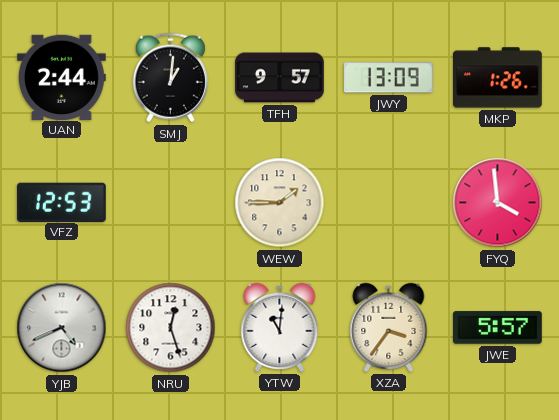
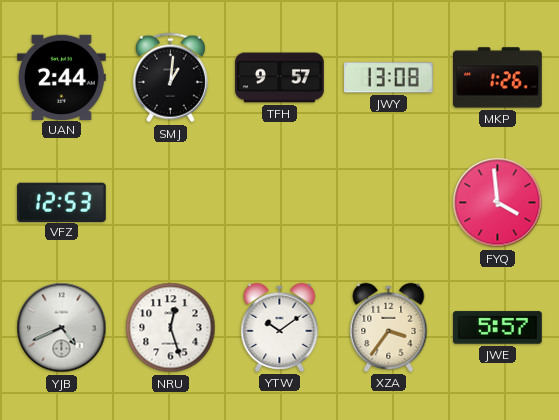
JWY: 13:09 -> 13:08
WEW: 1:45 -> none
YTW: 11:01 -> 10:09
